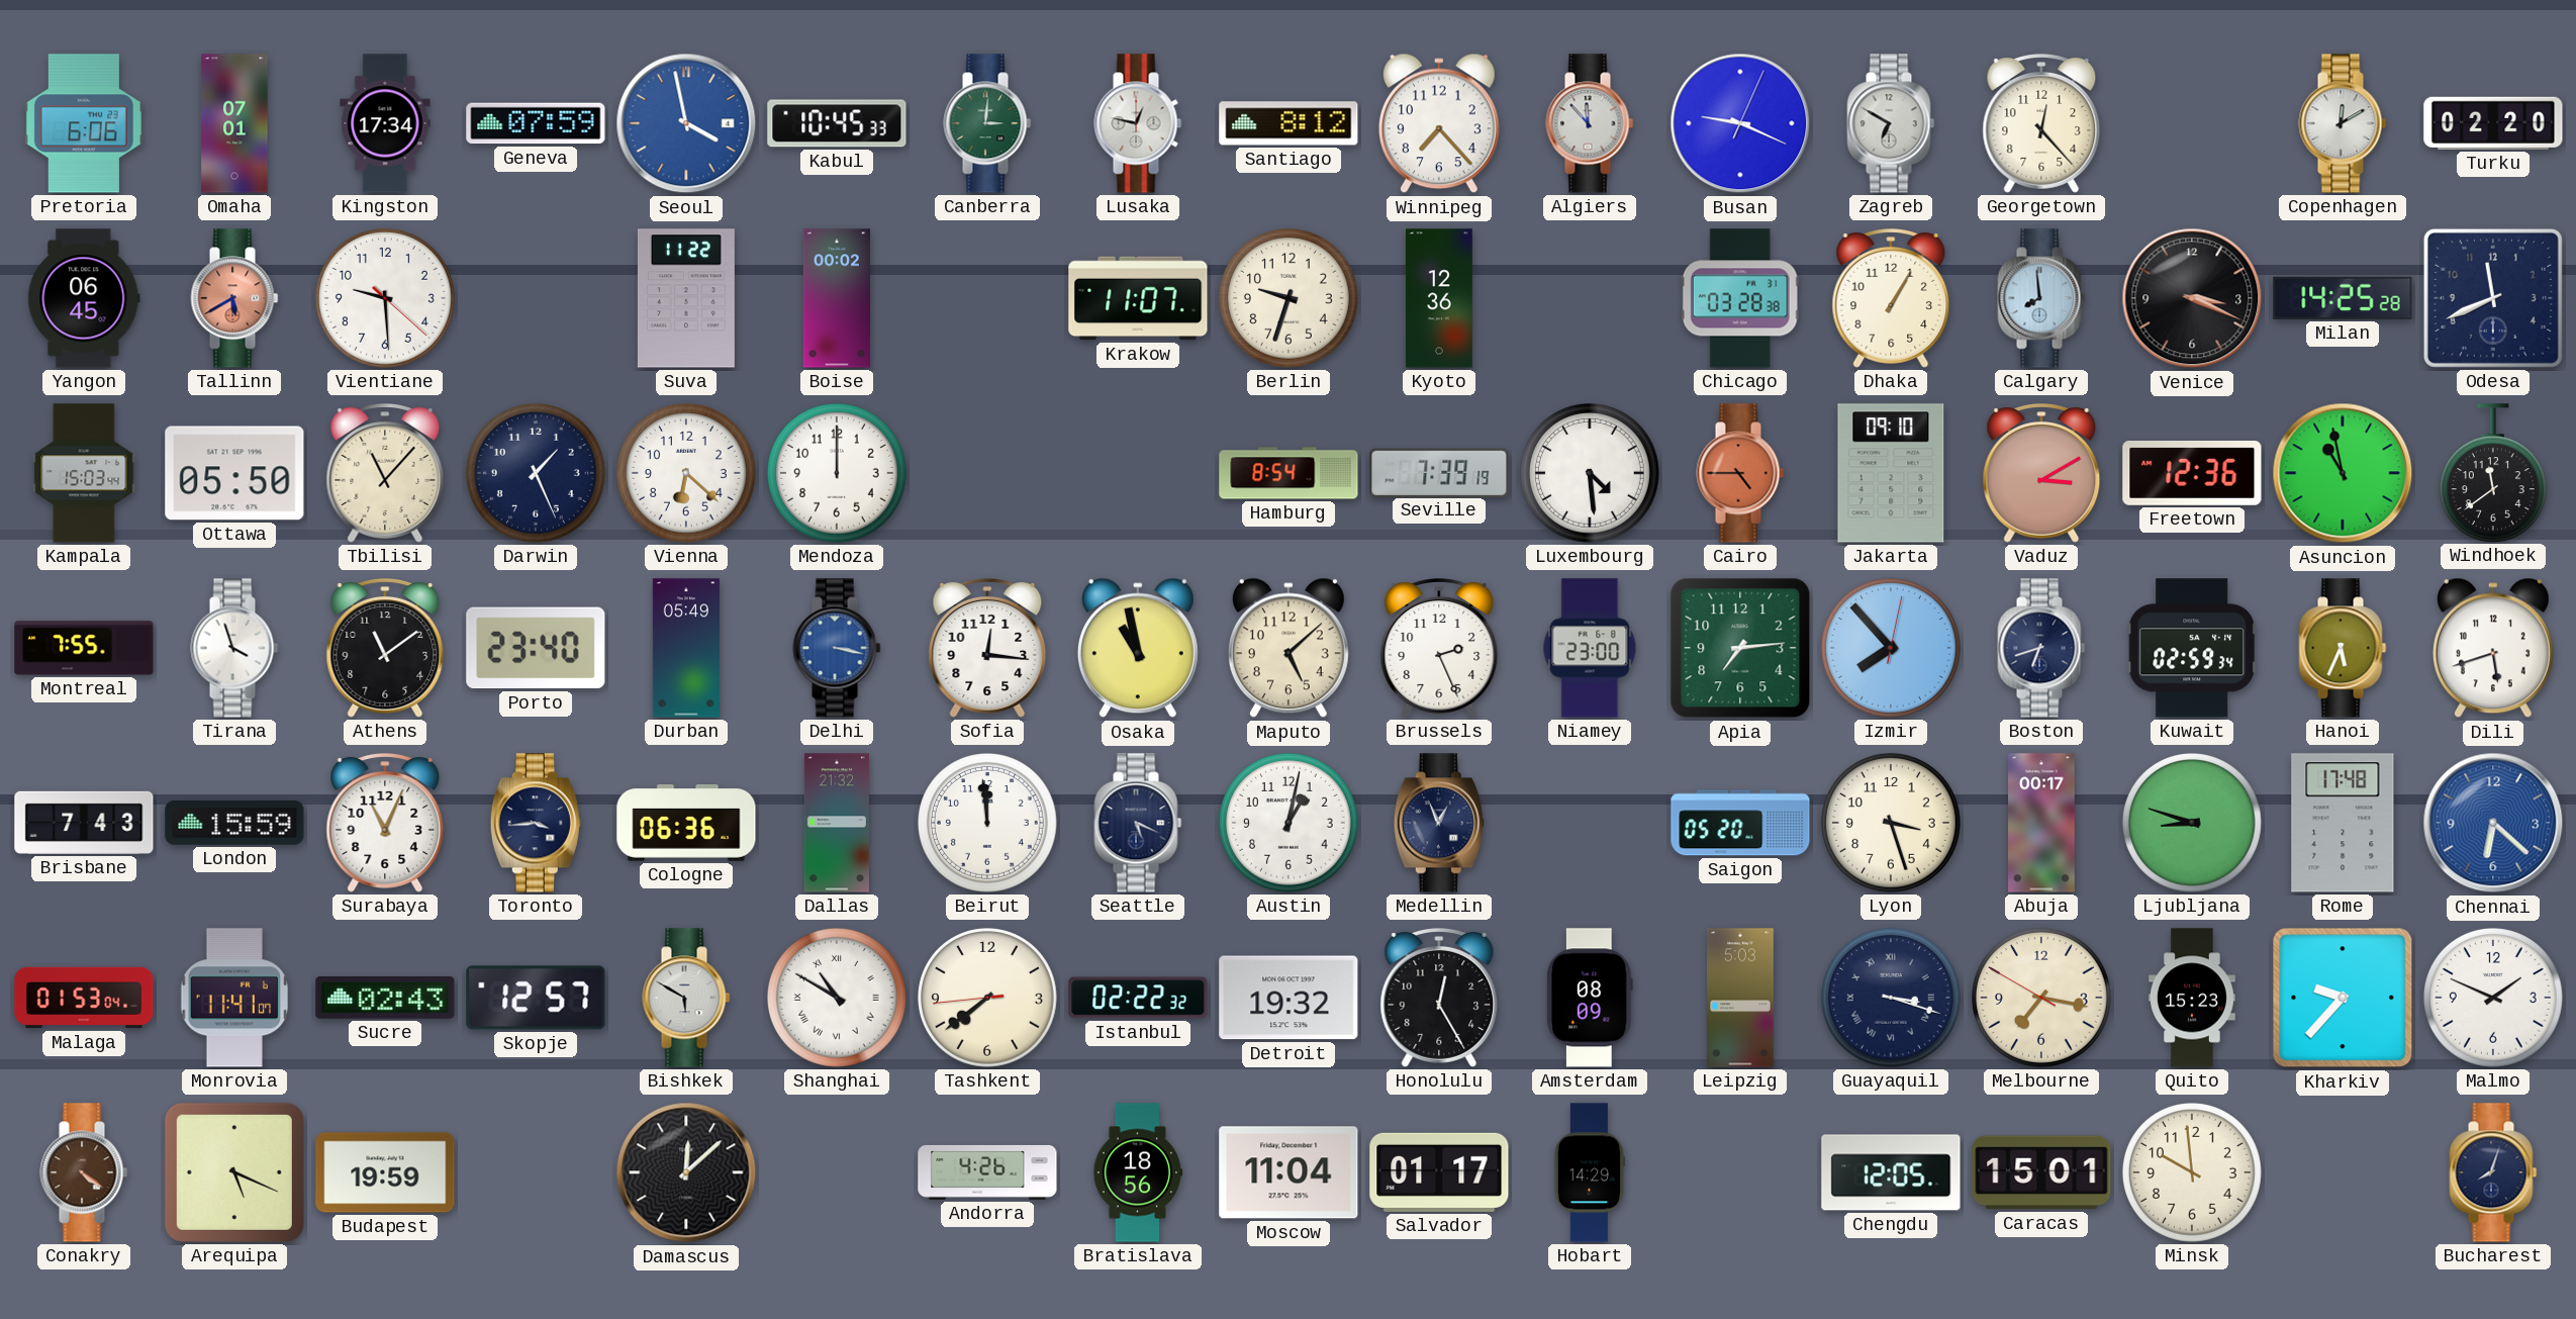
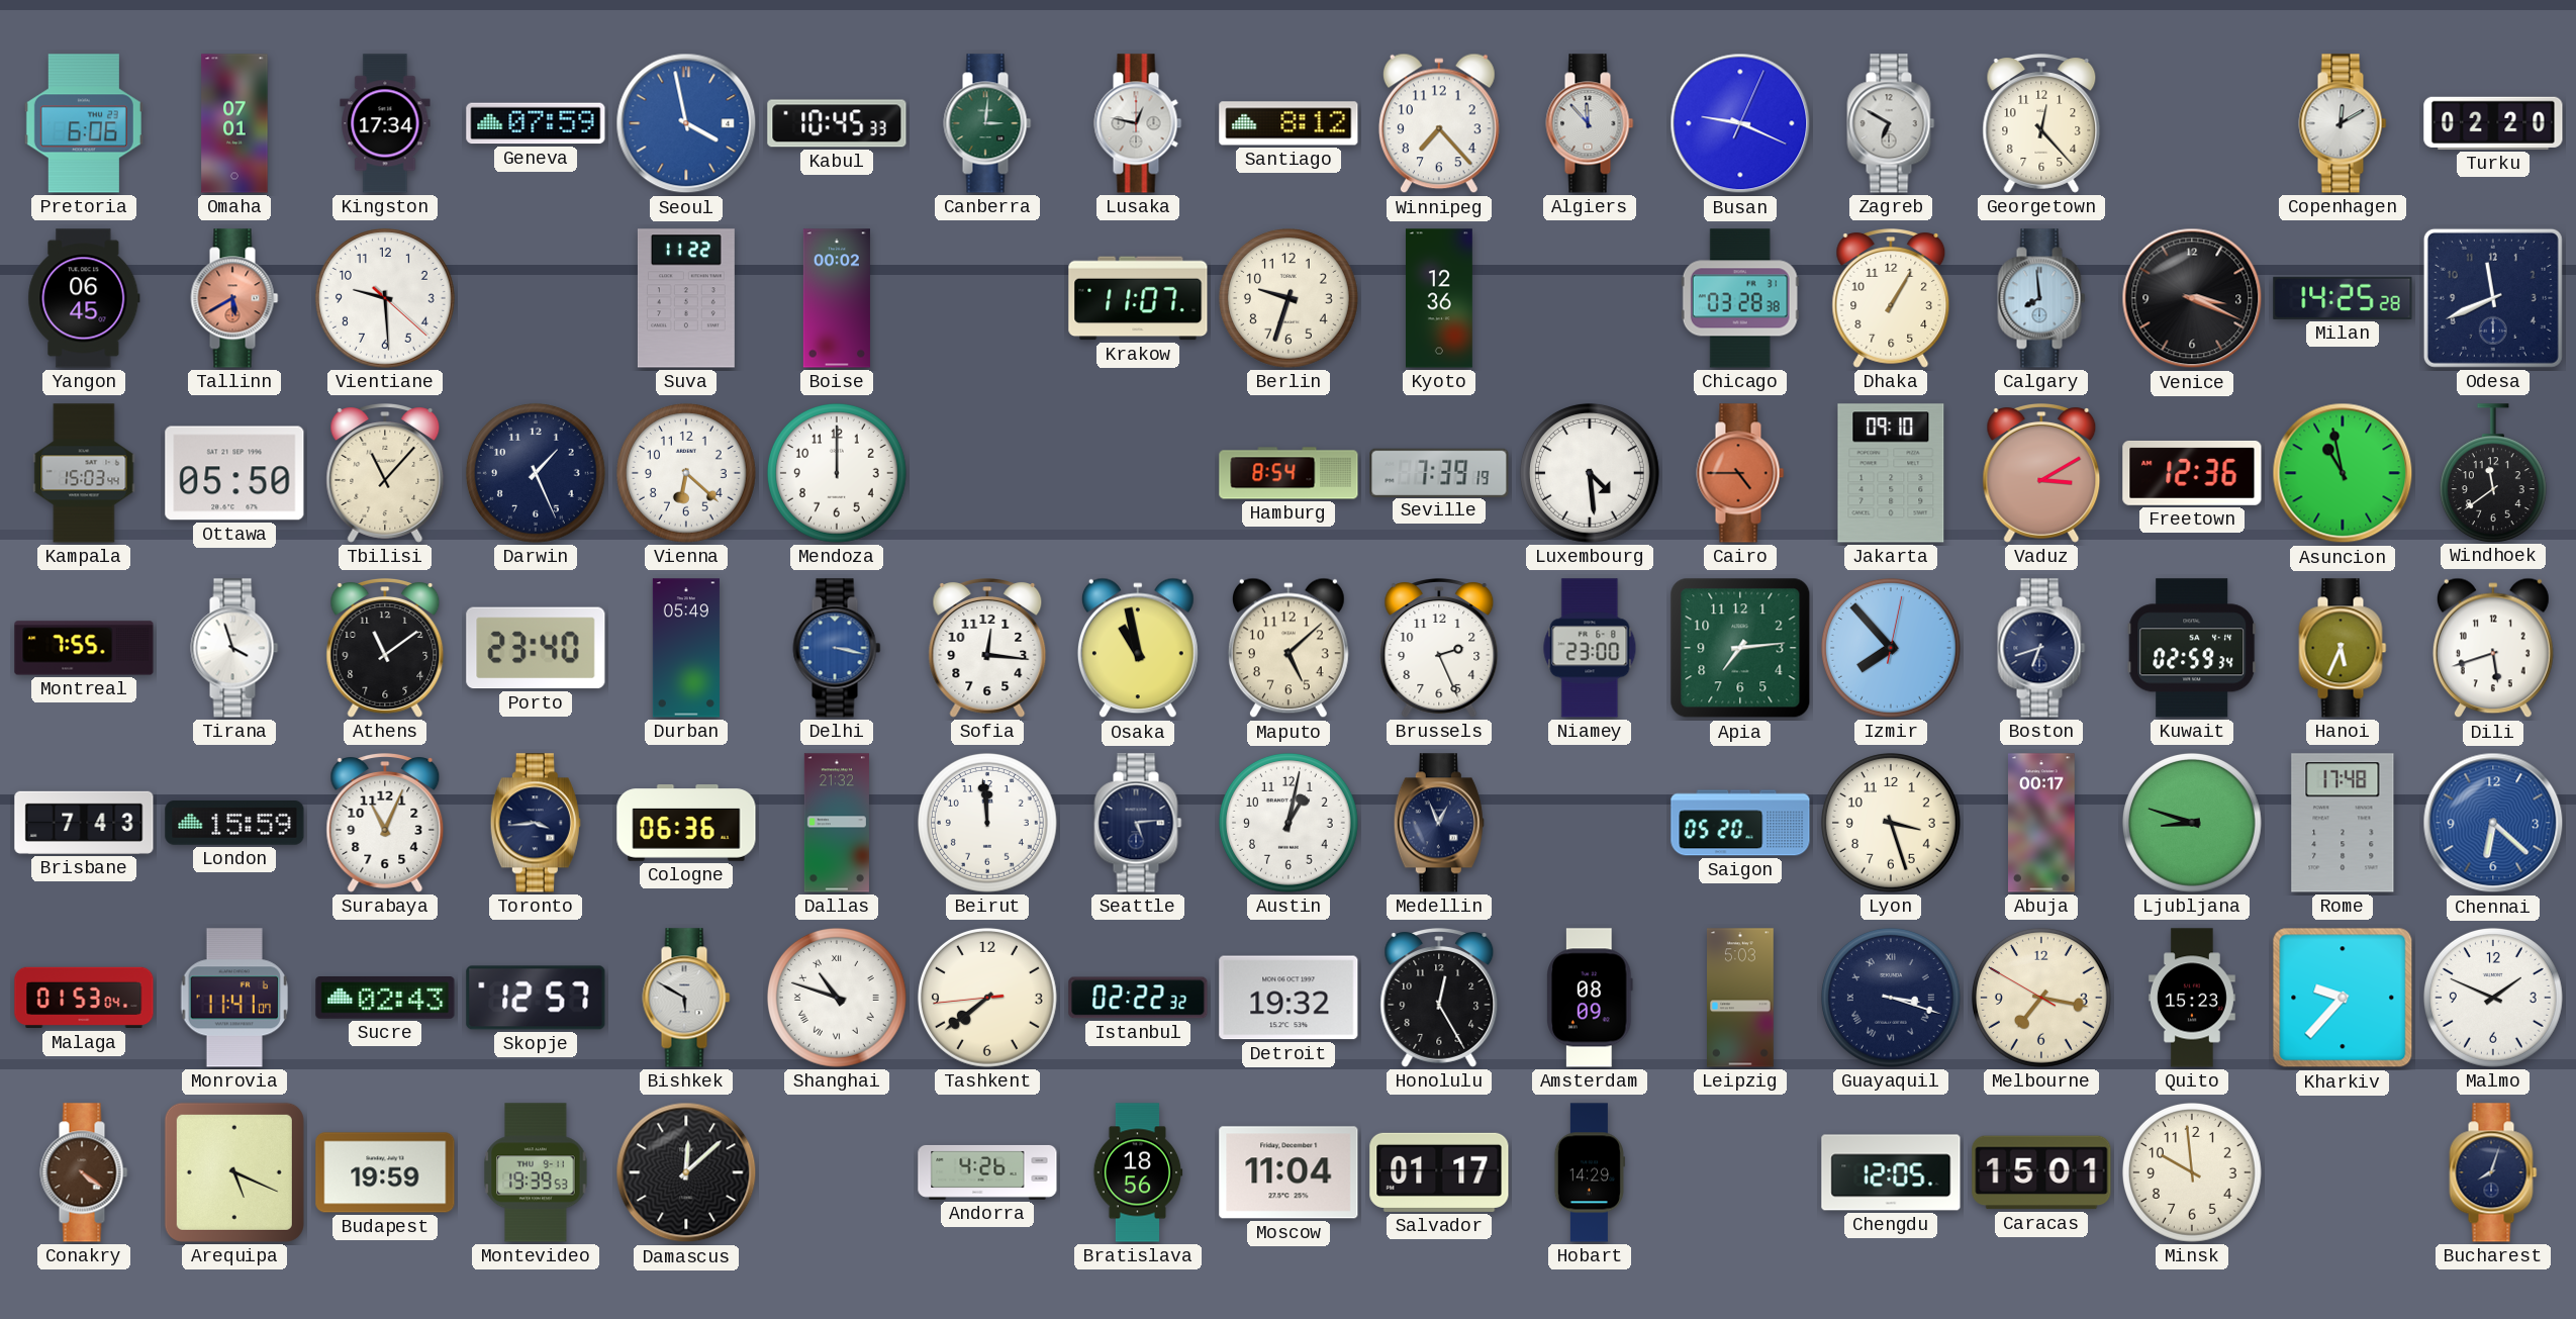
Seattle: 5:19 -> 5:14
Shanghai: 10:50 -> 10:48
Montevideo: none -> 19:39
